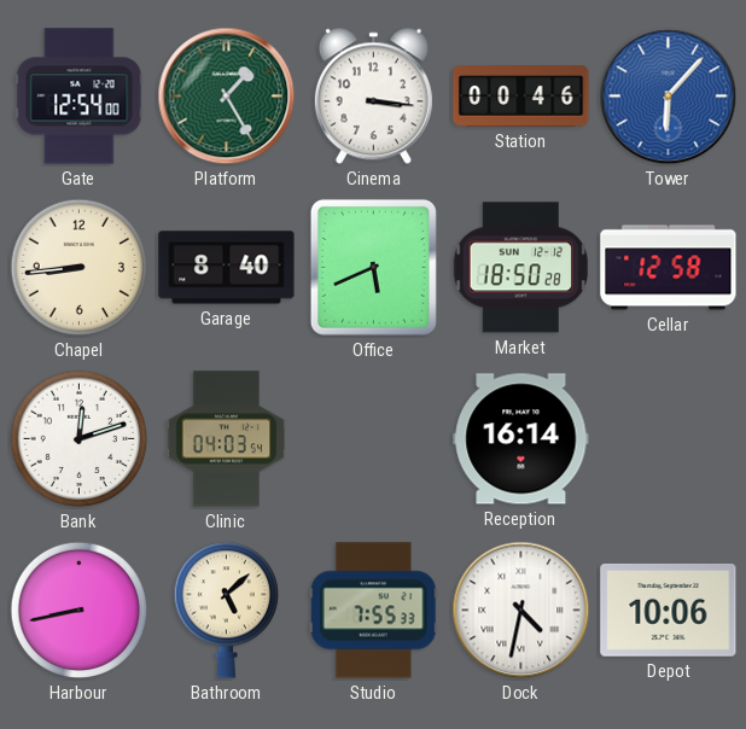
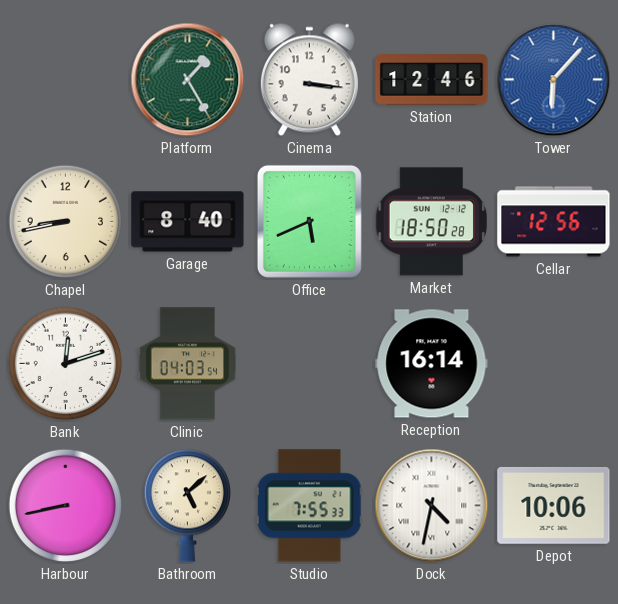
Gate: 12:54 -> none
Station: 00:46 -> 12:46
Chapel: 8:44 -> 8:43
Cellar: 12:58 -> 12:56
